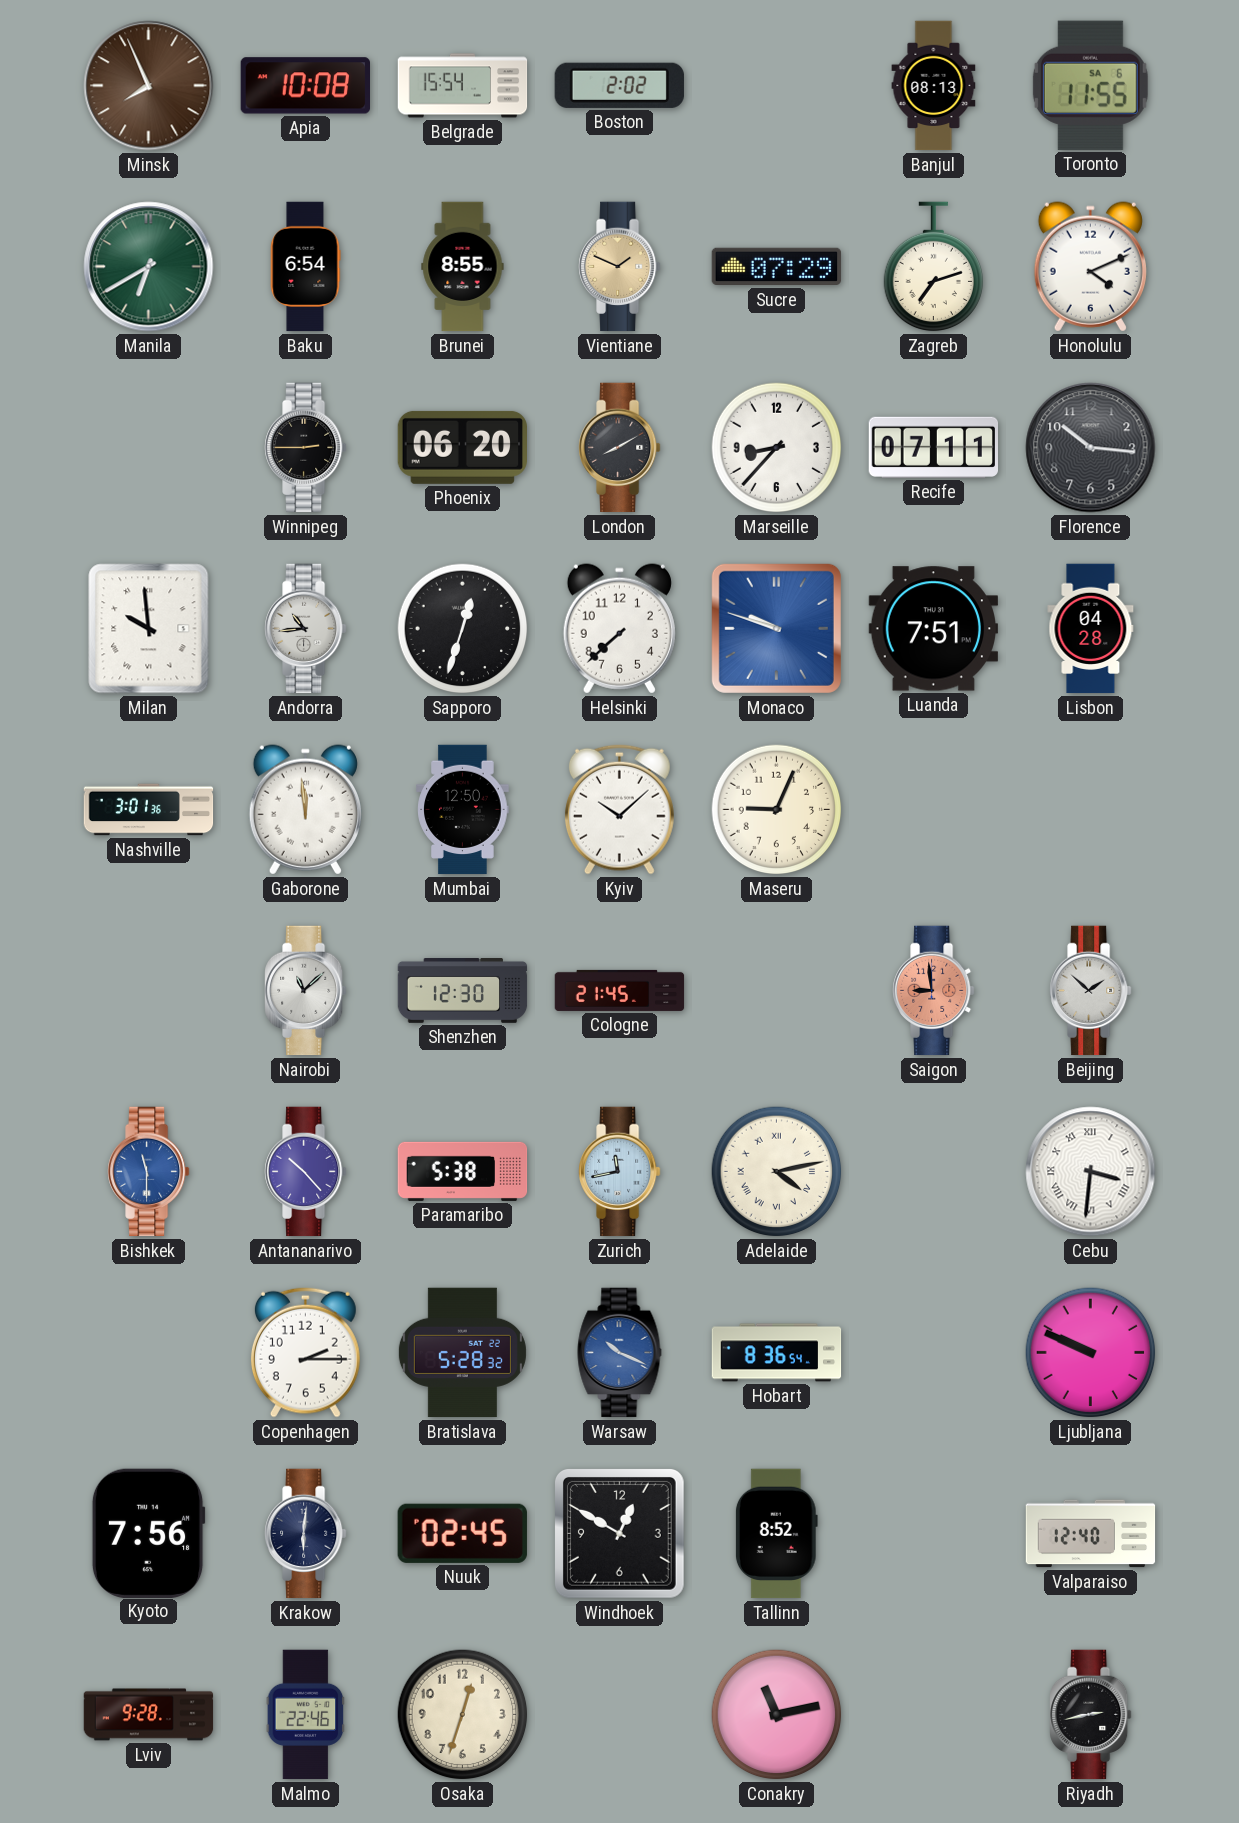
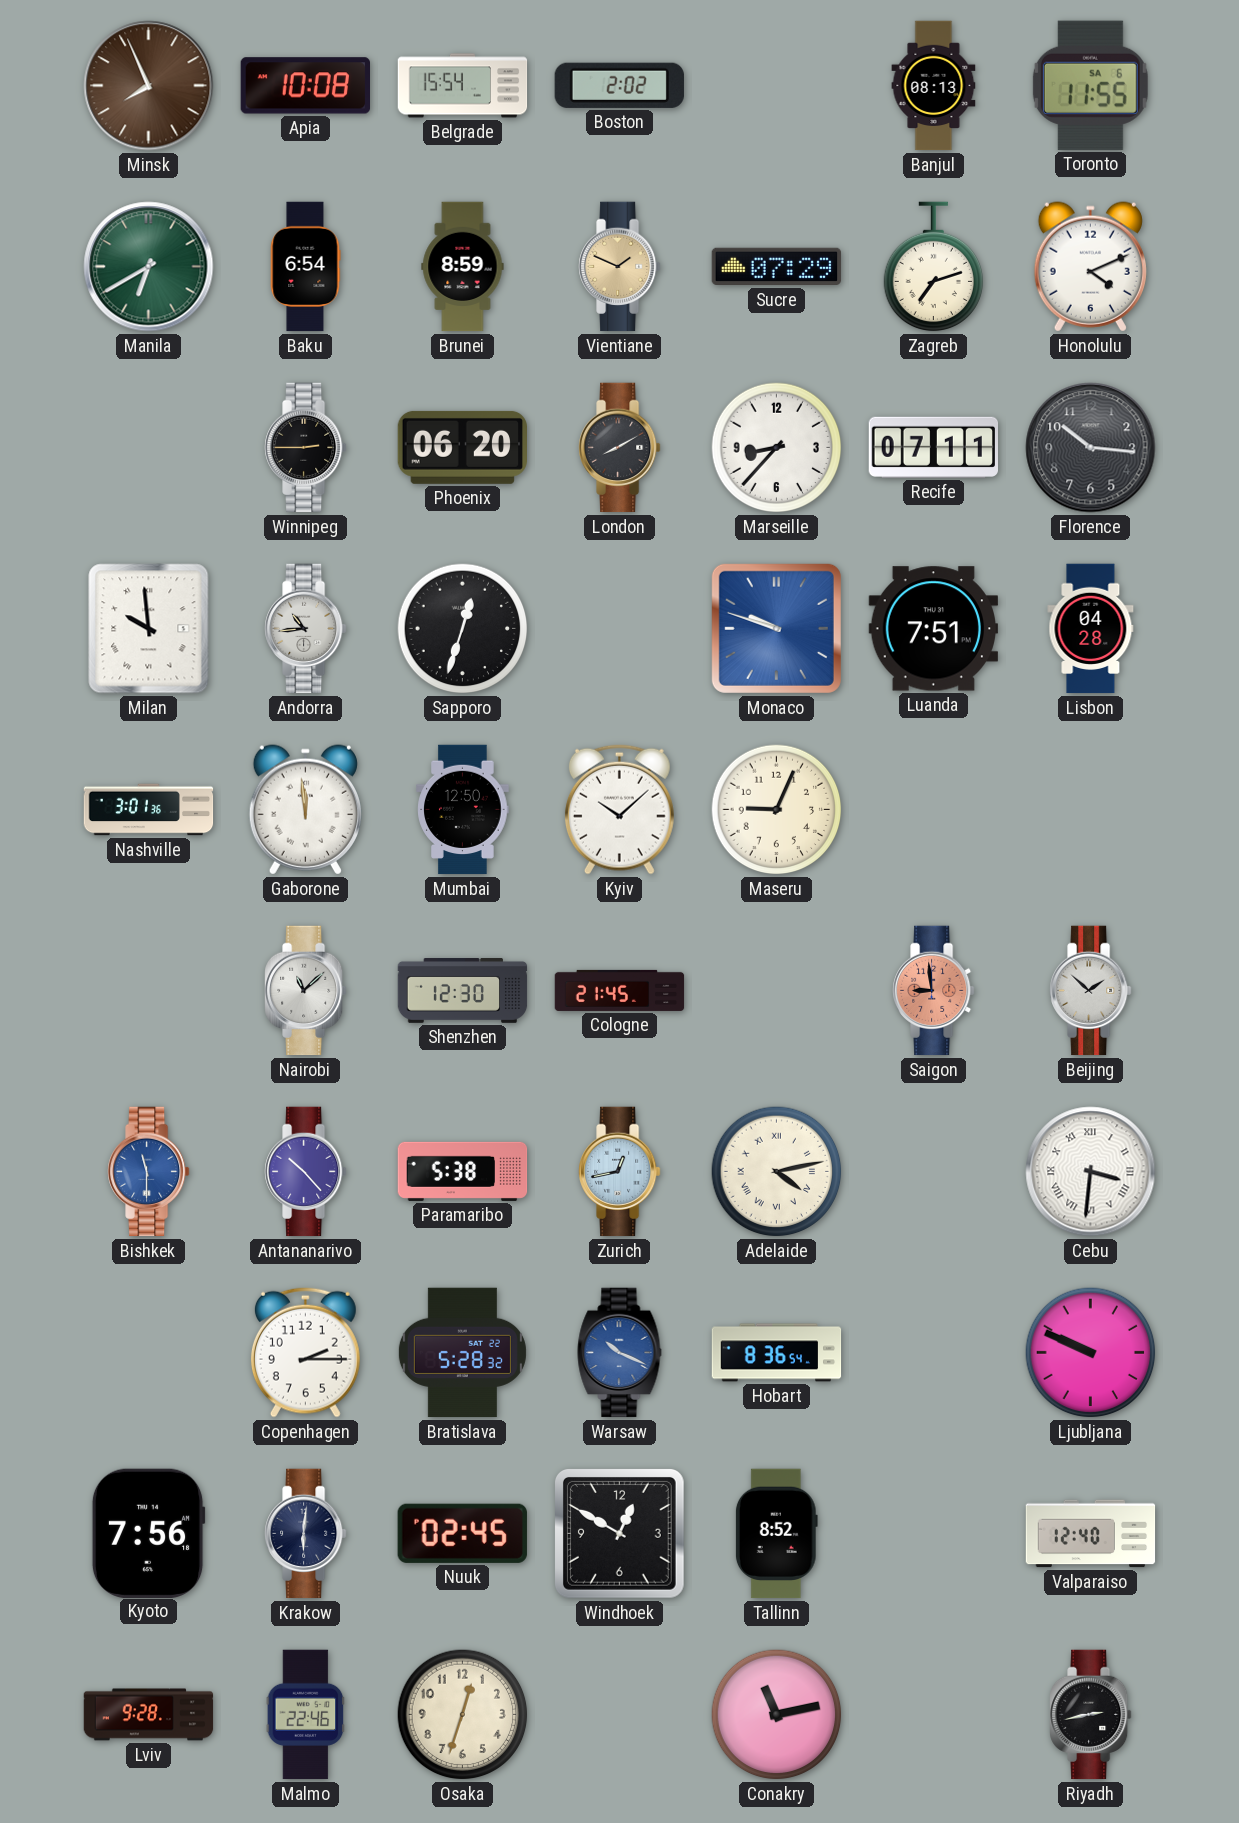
Brunei: 8:55 -> 8:59
Helsinki: 7:38 -> none
Zurich: 11:43 -> 12:43
